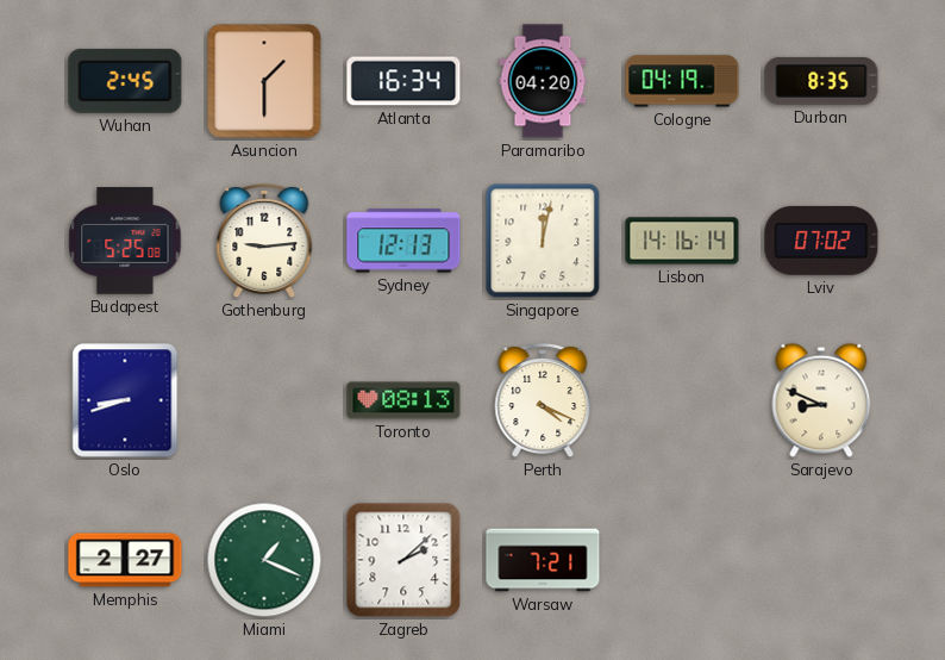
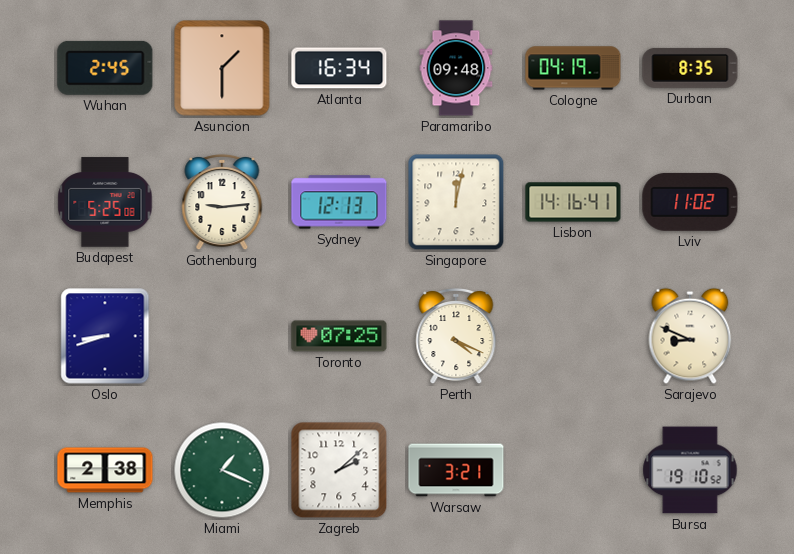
Paramaribo: 04:20 -> 09:48
Lisbon: 14:16:14 -> 14:16:41
Lviv: 07:02 -> 11:02
Toronto: 08:13 -> 07:25
Memphis: 2:27 -> 2:38
Warsaw: 7:21 -> 3:21
Bursa: none -> 19:10
